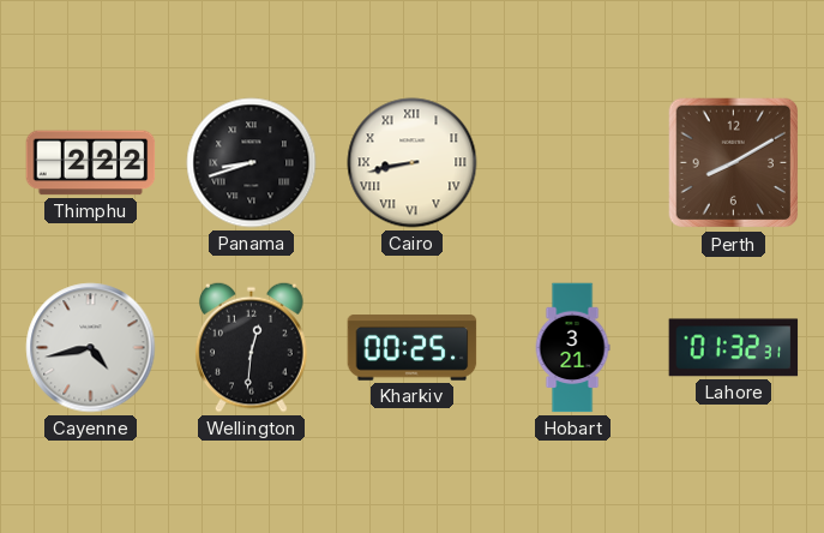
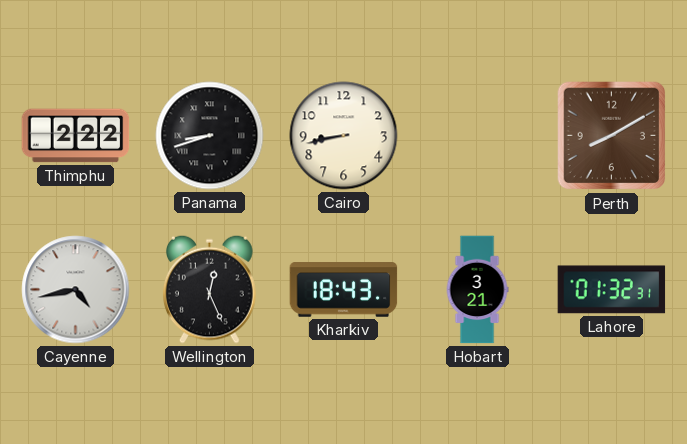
Cairo numerals: Roman -> Arabic
Wellington: 12:31 -> 12:26
Kharkiv: 00:25 -> 18:43
